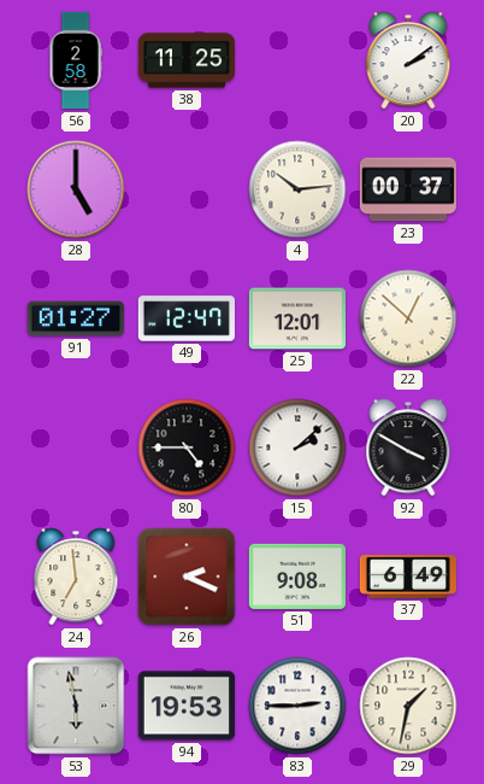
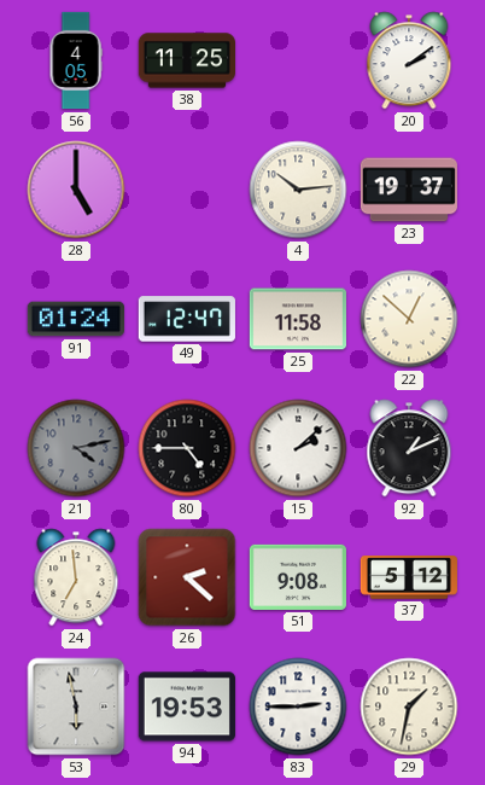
56: 2:58 -> 4:05
23: 00:37 -> 19:37
91: 01:27 -> 01:24
25: 12:01 -> 11:58
21: none -> 4:13
92: 3:50 -> 1:11
26: 2:19 -> 2:22
37: 6:49 -> 5:12
